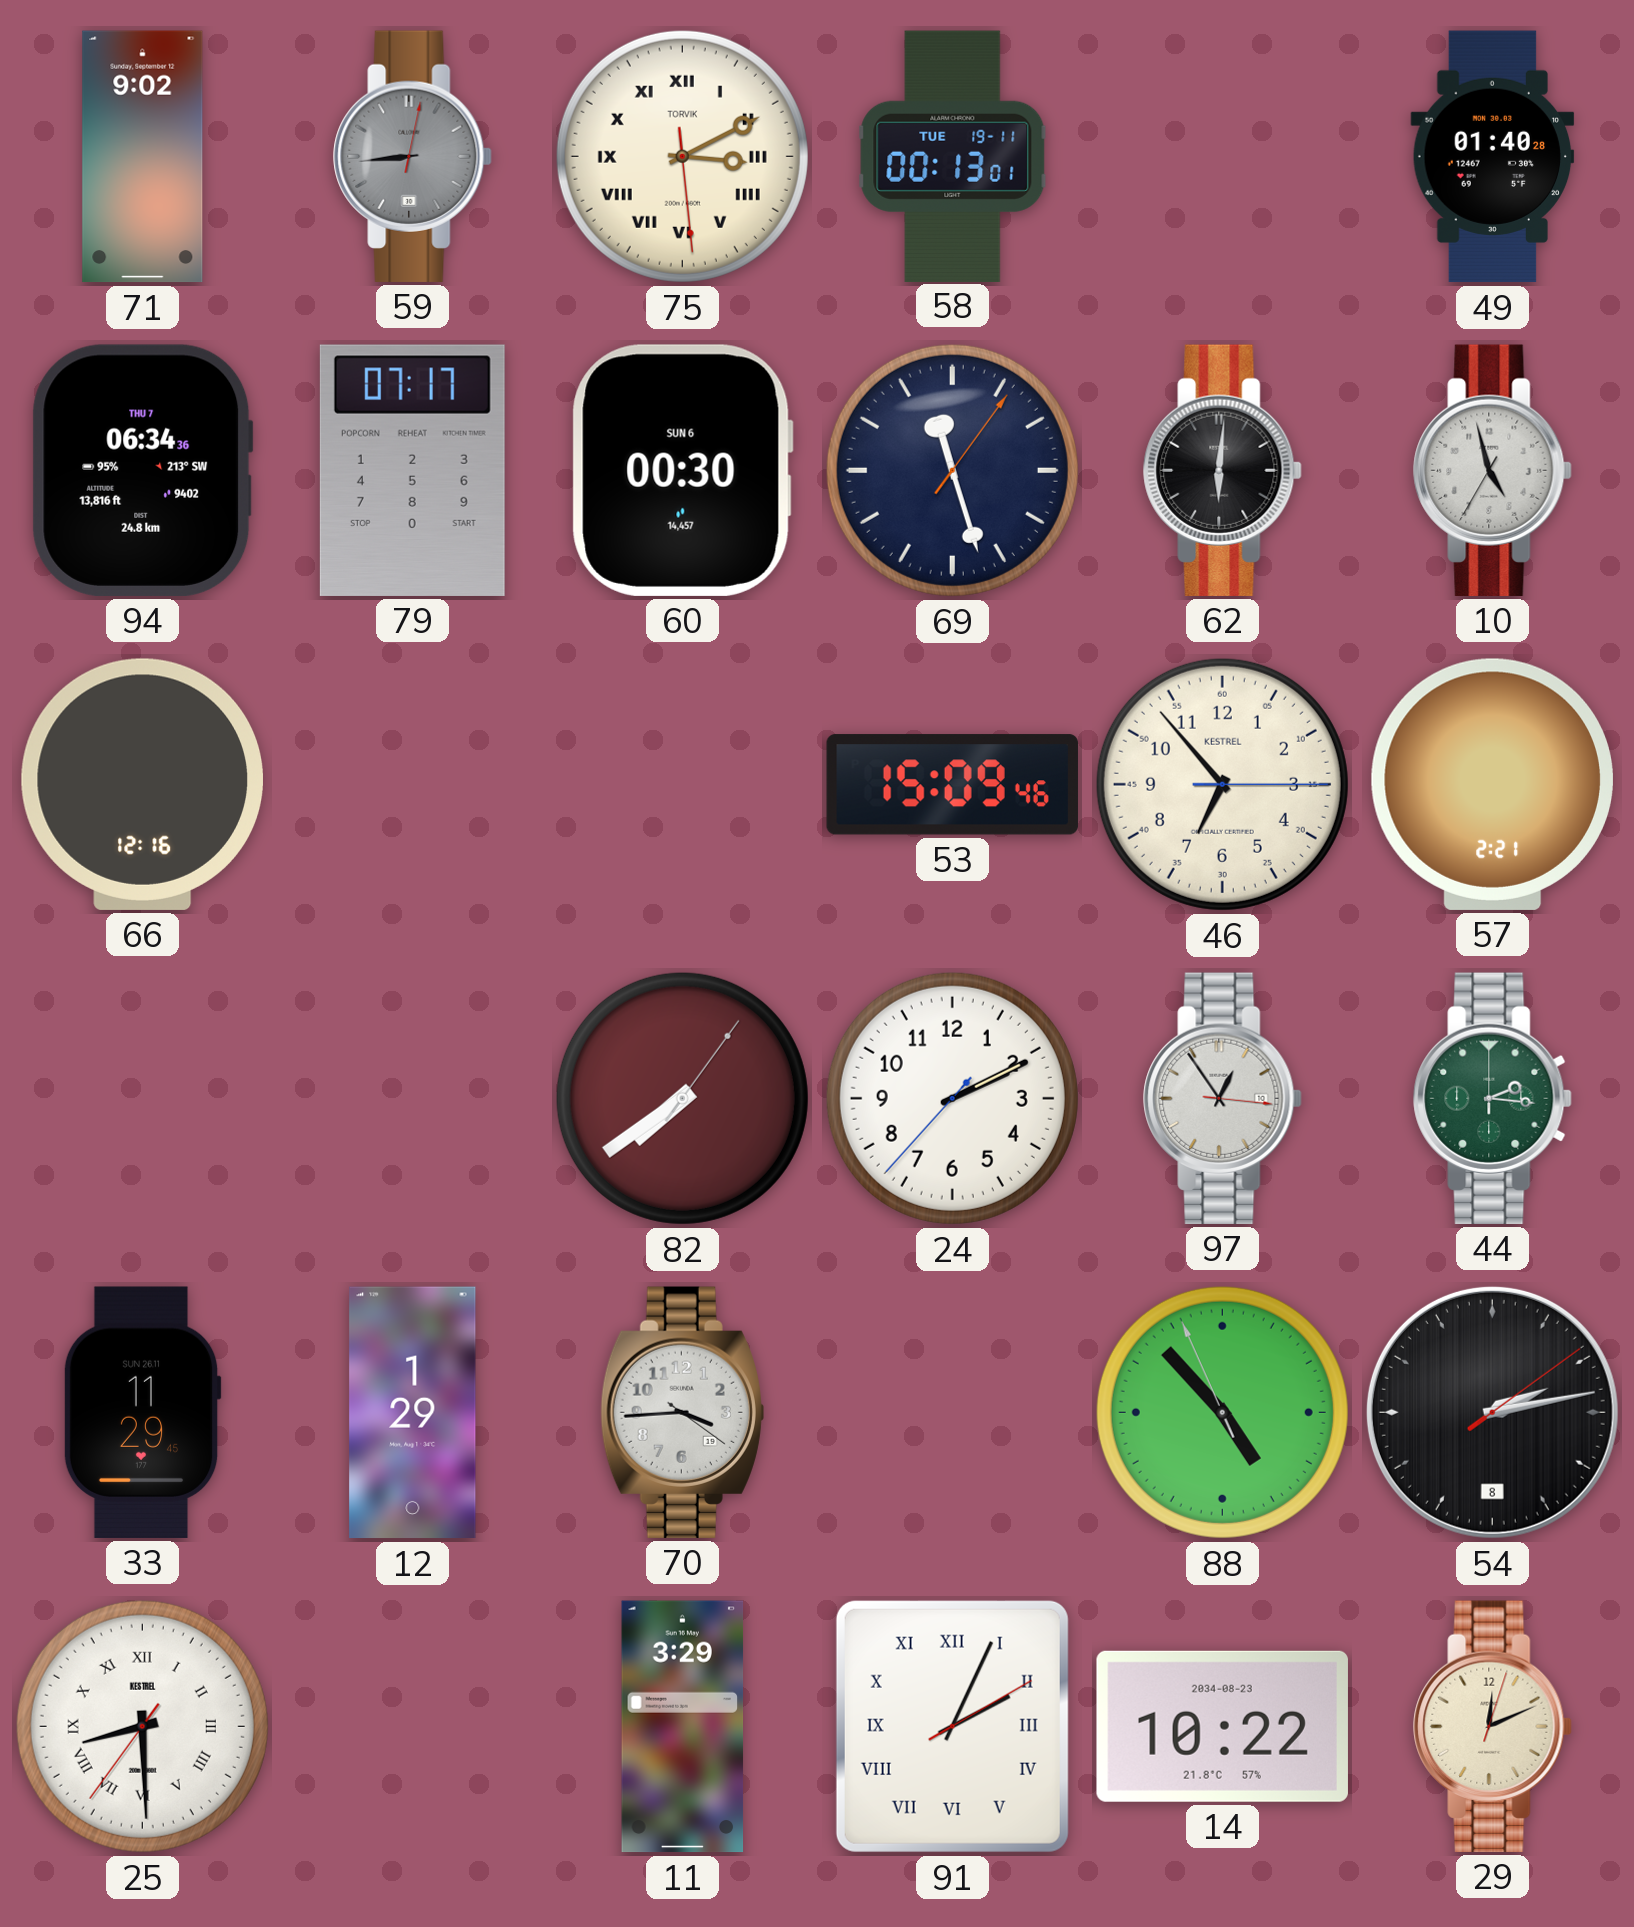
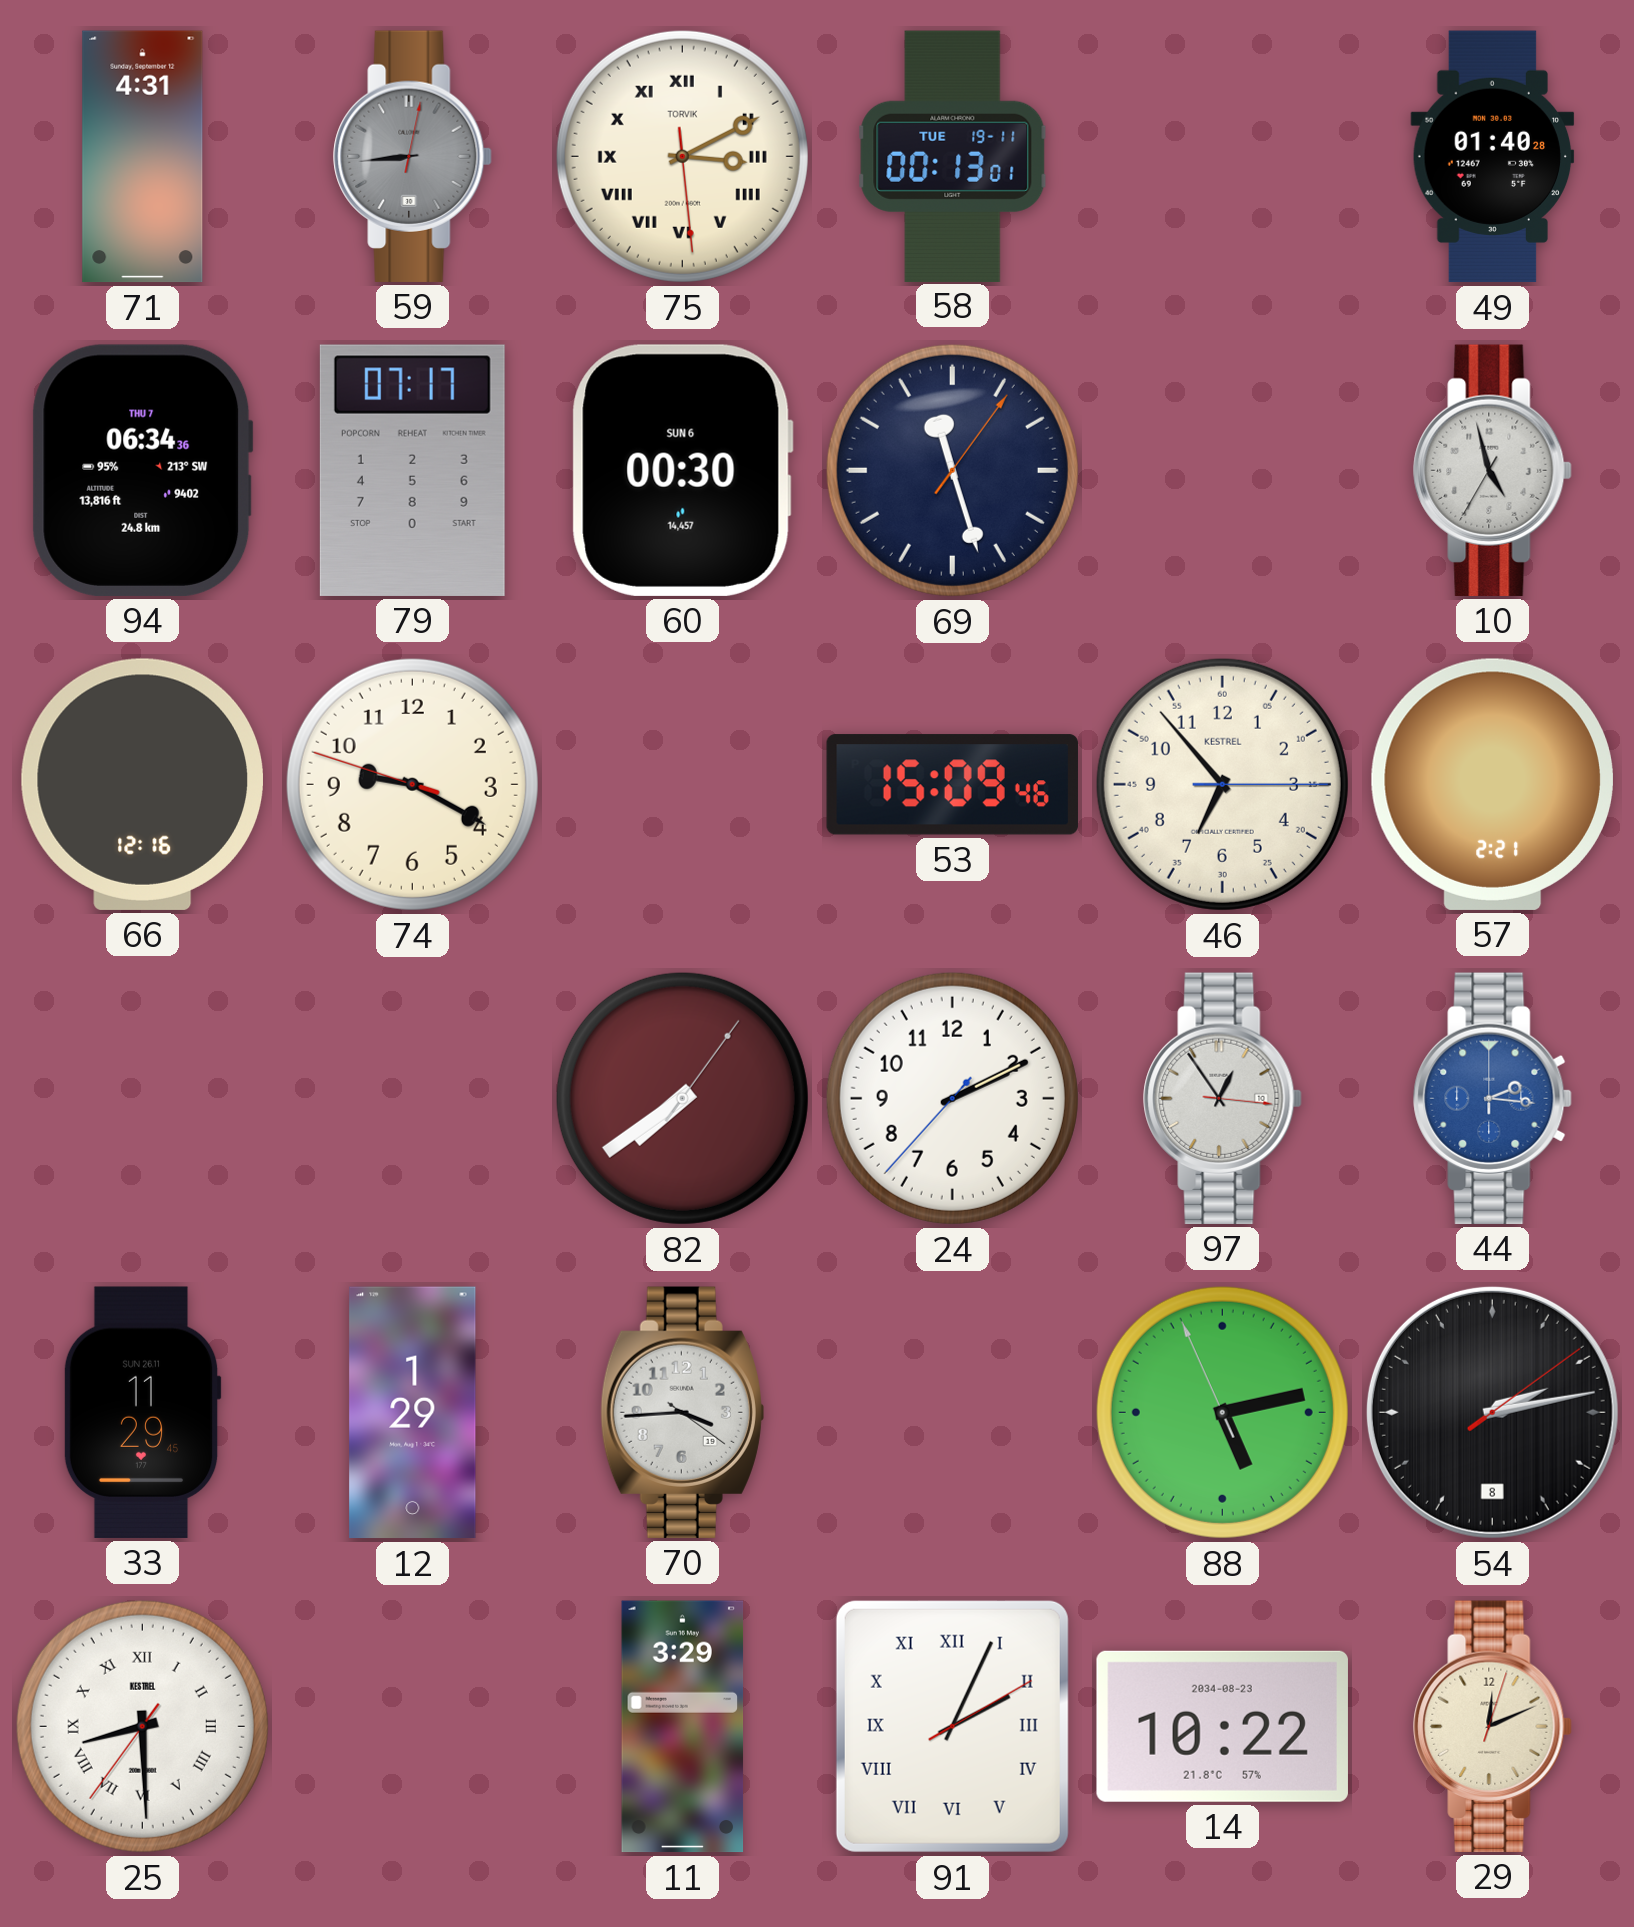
71: 9:02 -> 4:31
62: 6:01 -> none
74: none -> 9:19
44 dial: green -> blue
88: 4:52 -> 5:12
